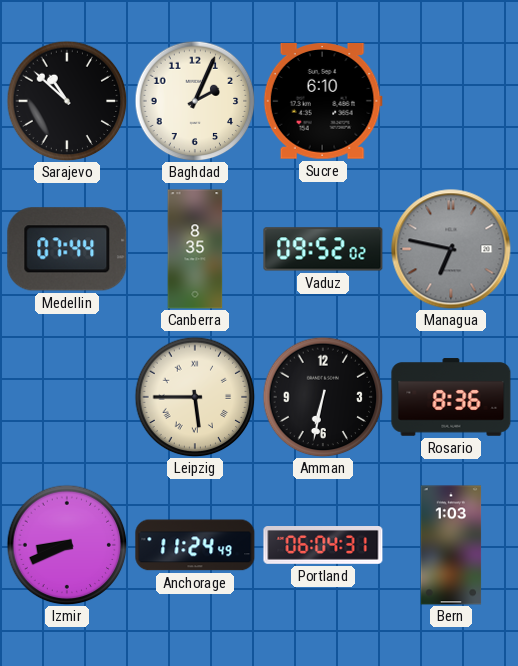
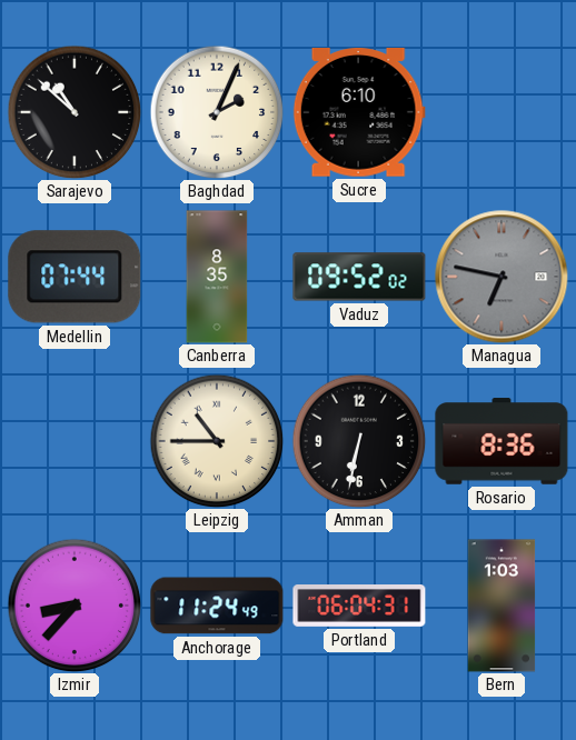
Leipzig: 5:45 -> 10:45
Izmir: 8:41 -> 8:37
